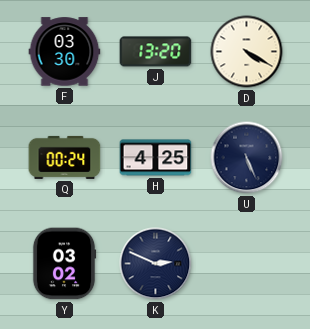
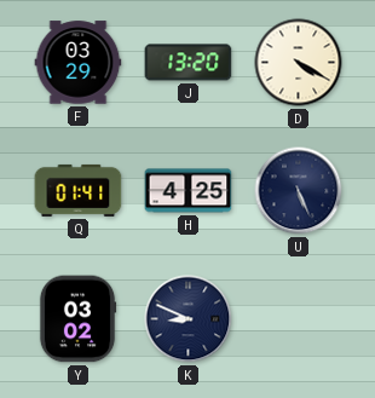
F: 03:30 -> 03:29
Q: 00:24 -> 01:41
K: 2:49 -> 8:49
